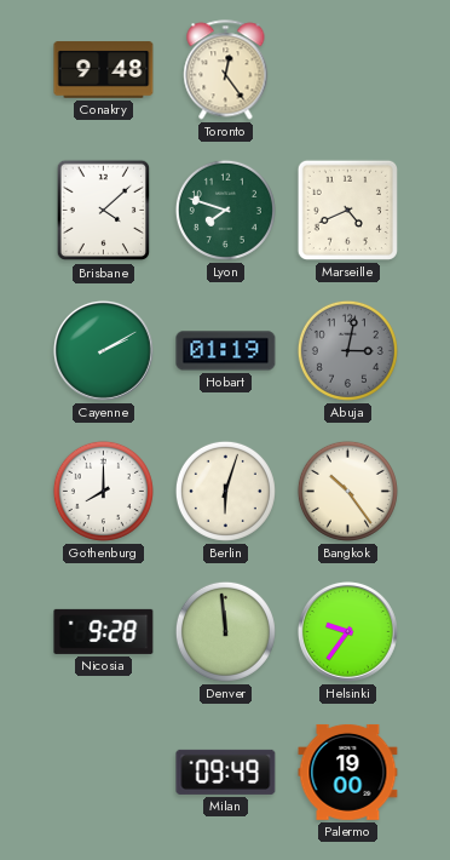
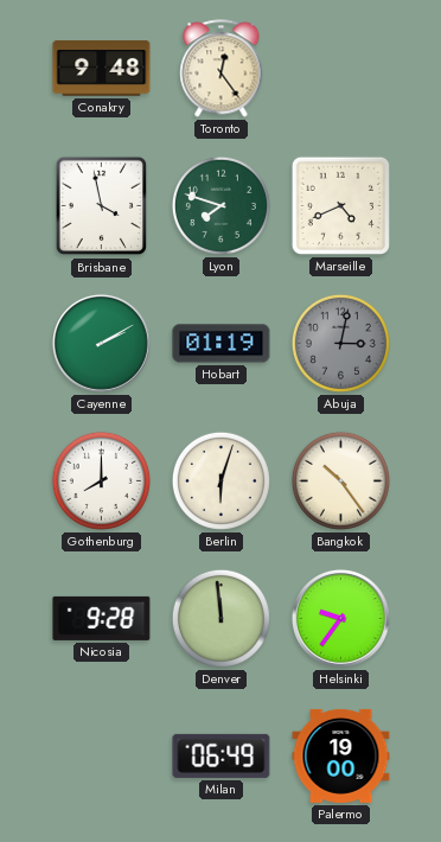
Brisbane: 4:08 -> 3:58
Milan: 09:49 -> 06:49
